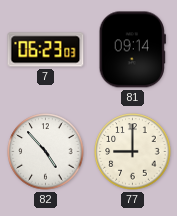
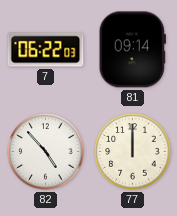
7: 06:23 -> 06:22
77: 9:00 -> 12:00
